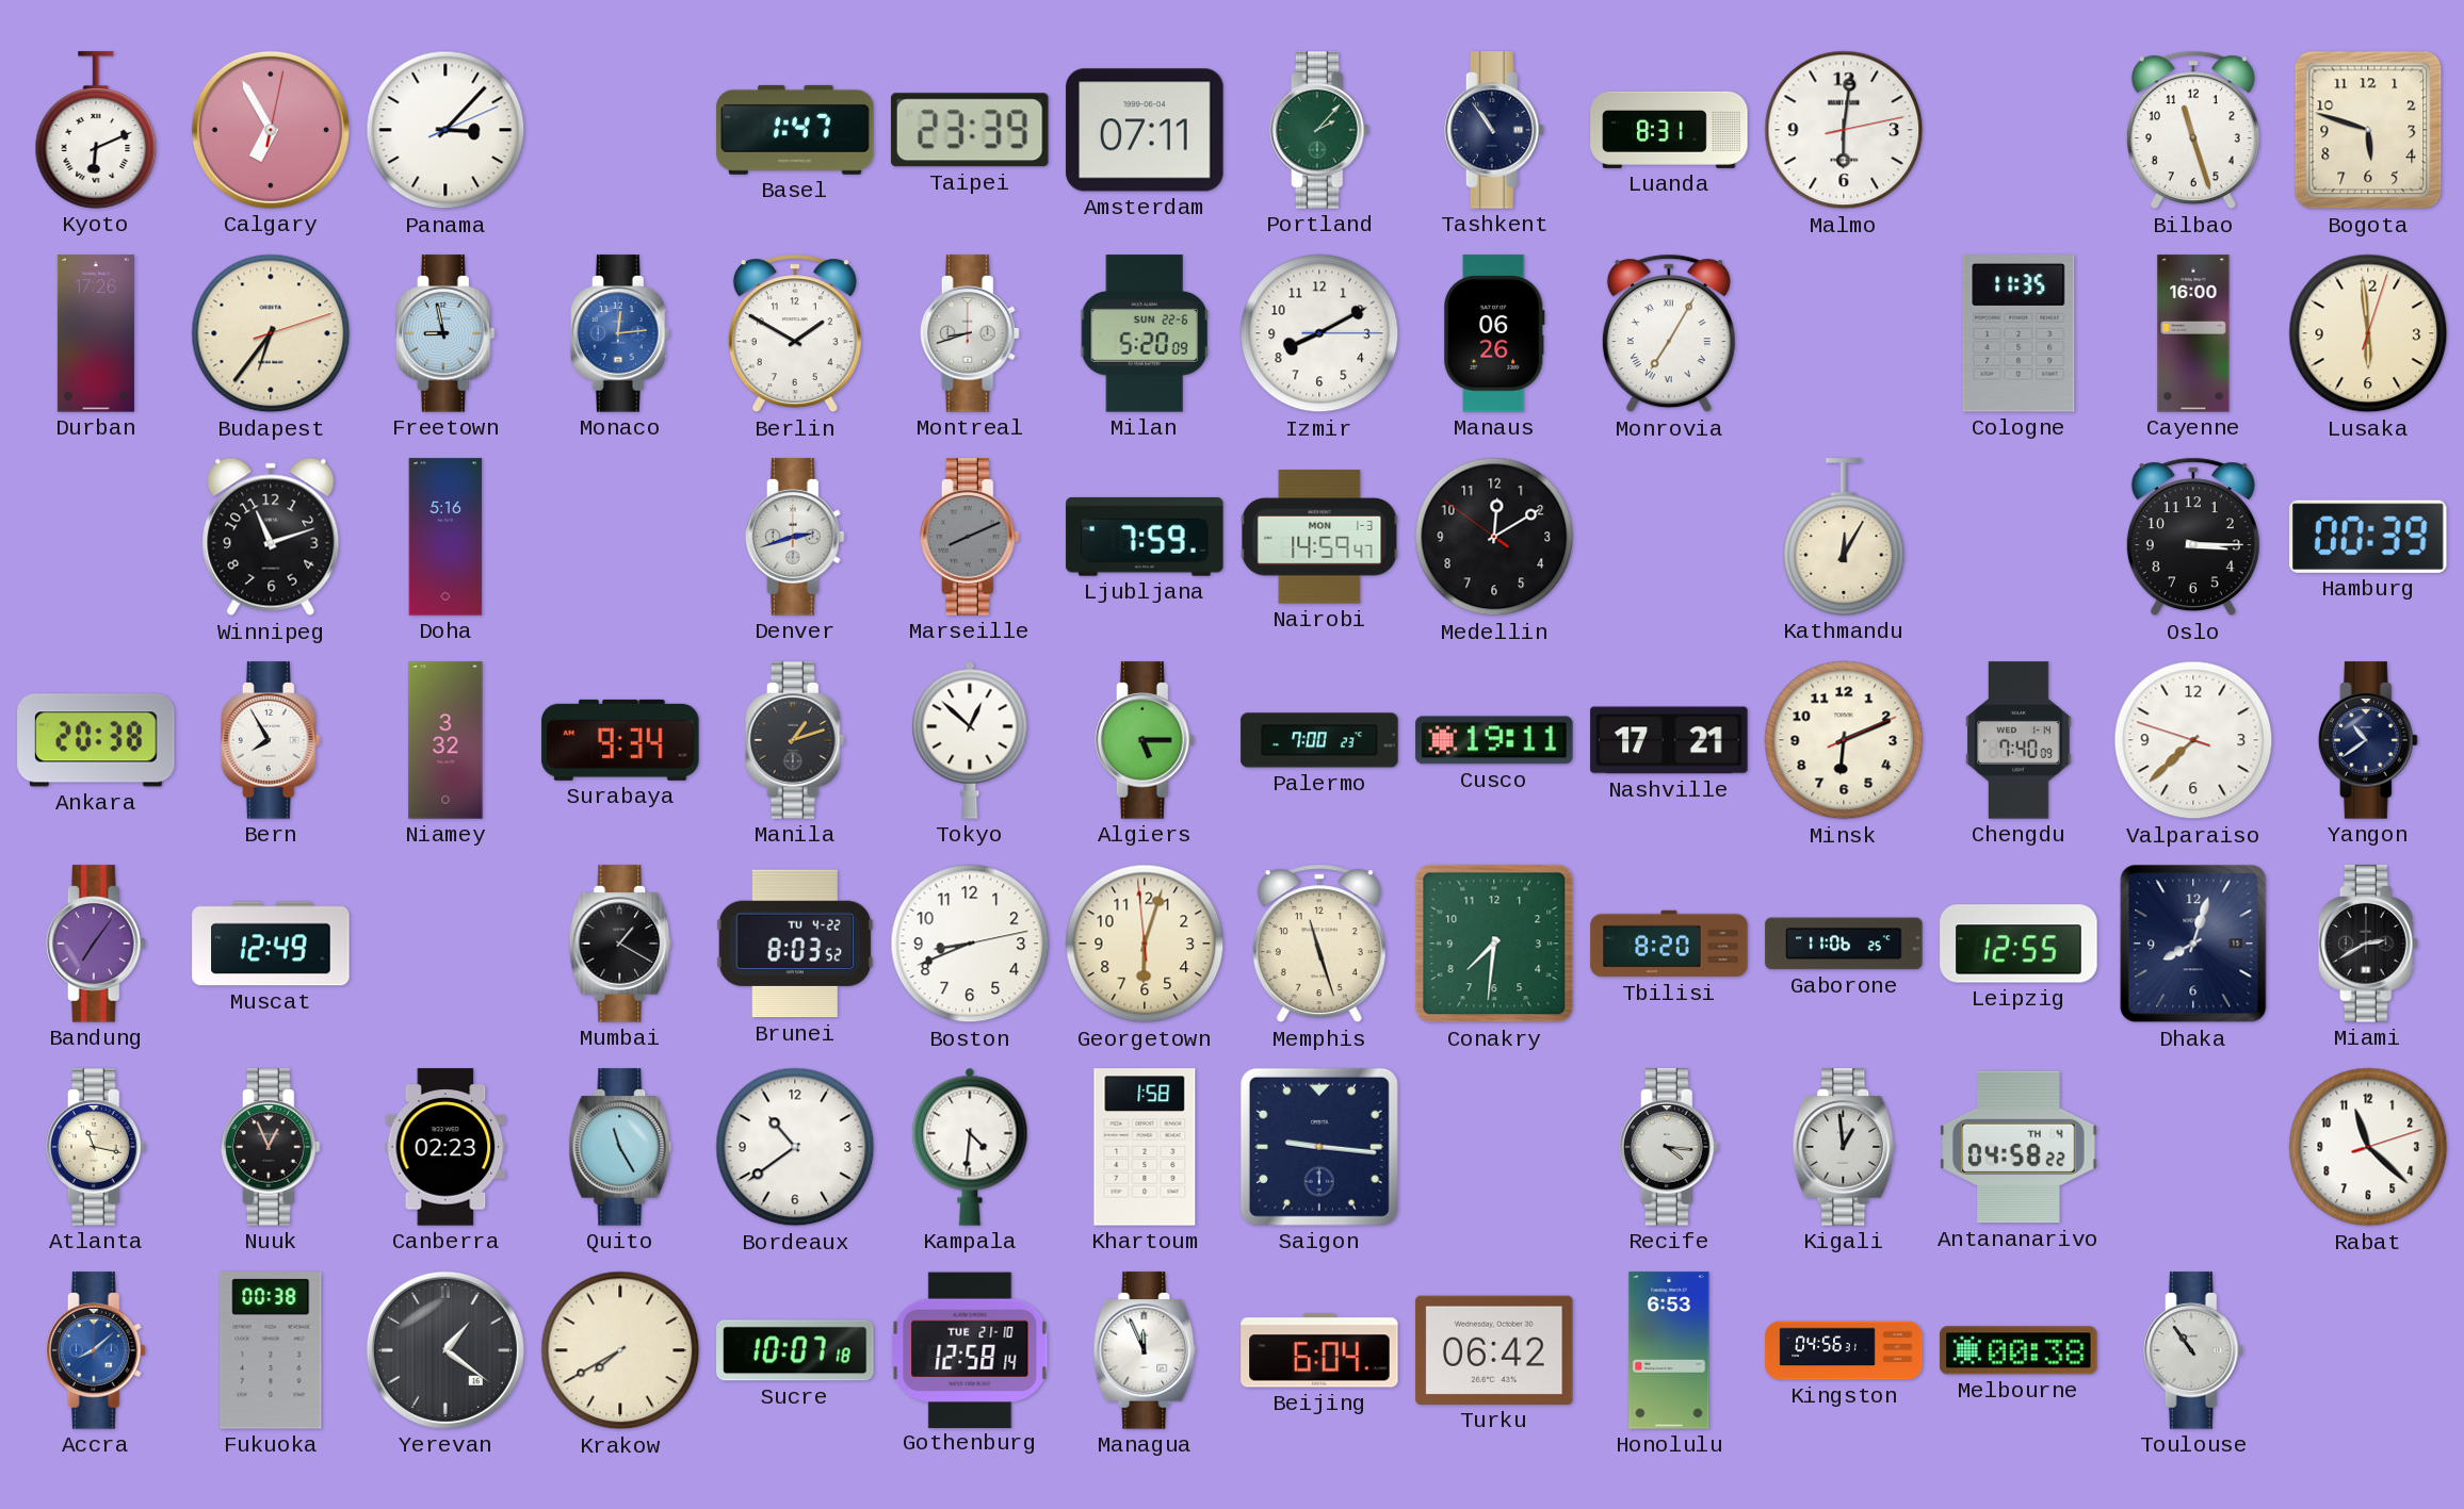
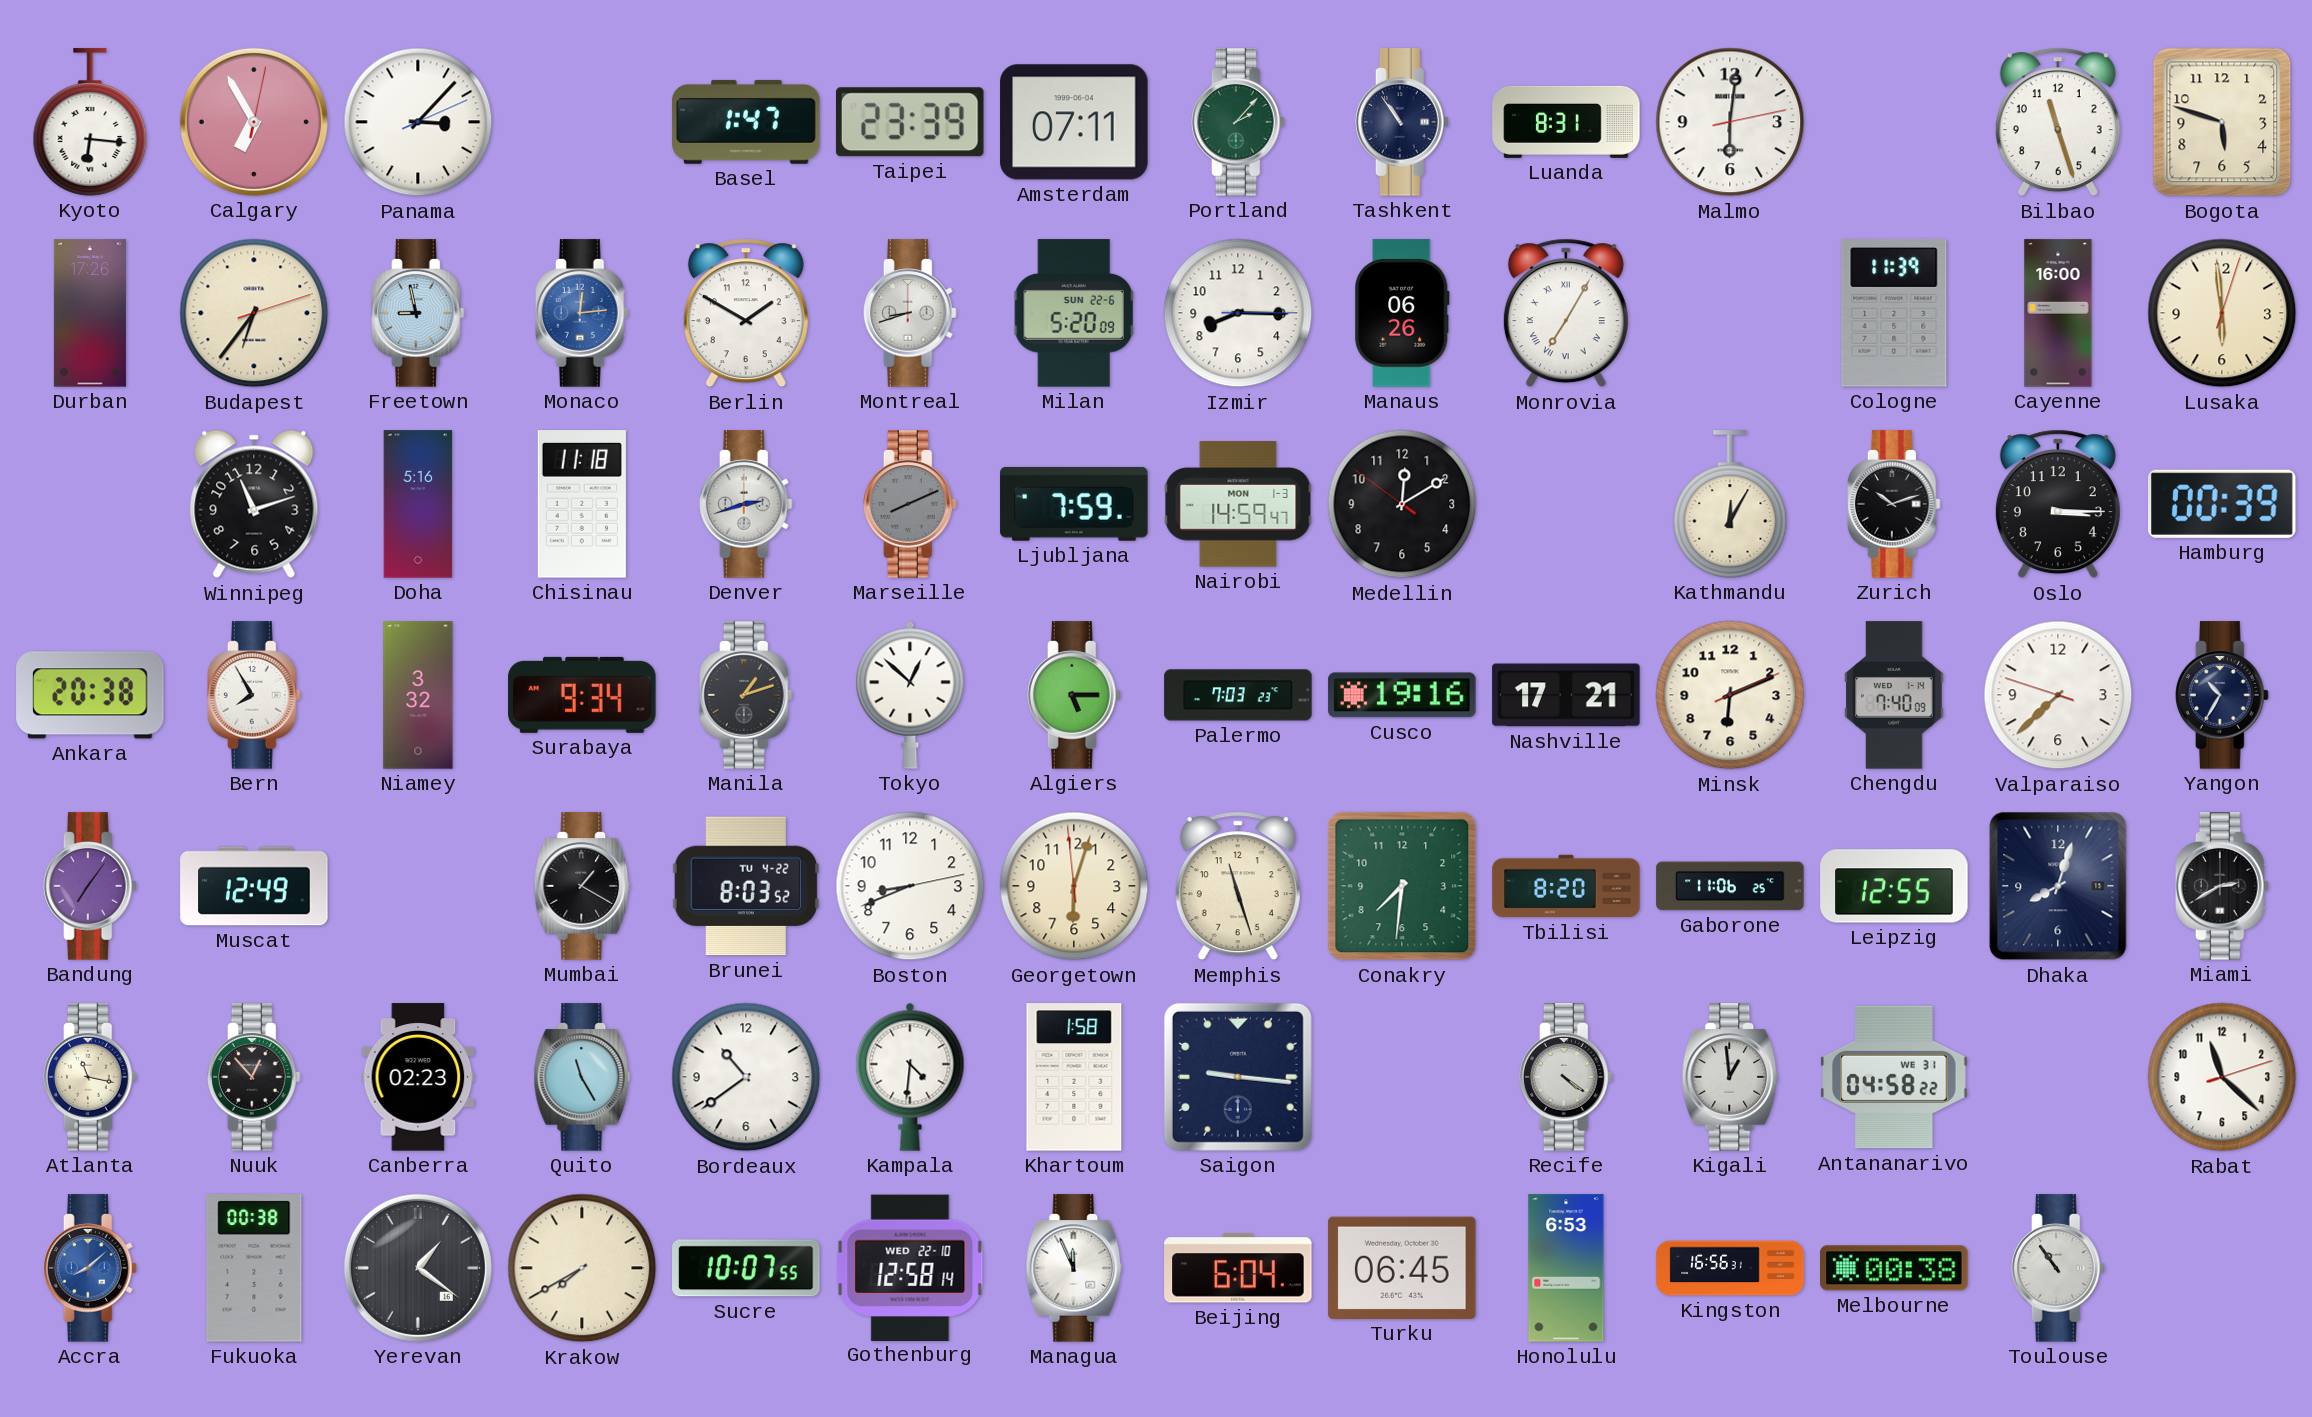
Kyoto: 6:11 -> 6:16
Izmir: 8:10 -> 8:15
Cologne: 11:35 -> 11:39
Chisinau: none -> 11:18
Zurich: none -> 10:12
Palermo: 7:00 -> 7:03
Cusco: 19:11 -> 19:16
Yangon: 10:39 -> 10:35
Nuuk: 12:56 -> 12:53
Recife: 4:16 -> 4:21
Antananarivo date: TH 4 -> WE 31
Sucre: 10:07:18 -> 10:07:55
Gothenburg date: TUE 21-10 -> WED 22-10
Turku: 06:42 -> 06:45
Kingston: 04:56 -> 16:56
